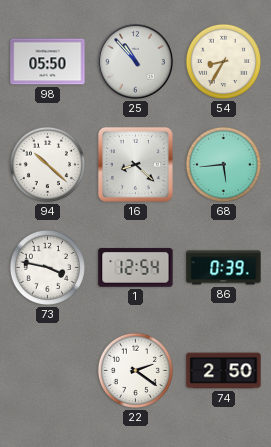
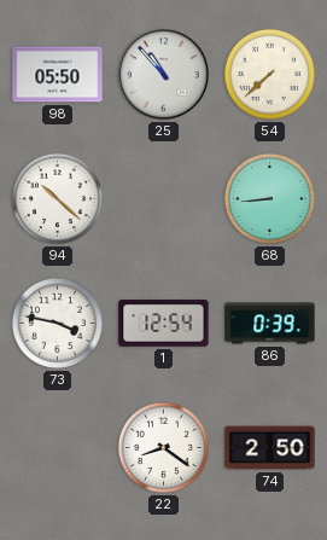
54: 8:35 -> 7:38
16: 8:22 -> none
68: 5:44 -> 8:44
22: 2:21 -> 8:21
